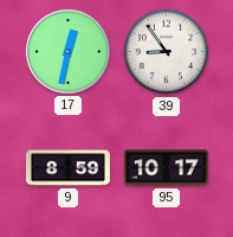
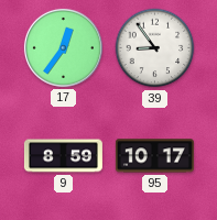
17: 12:32 -> 12:36
